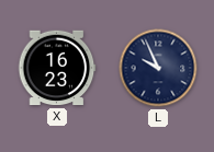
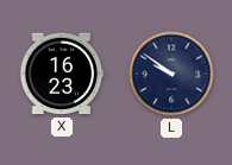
L: 9:56 -> 9:51
